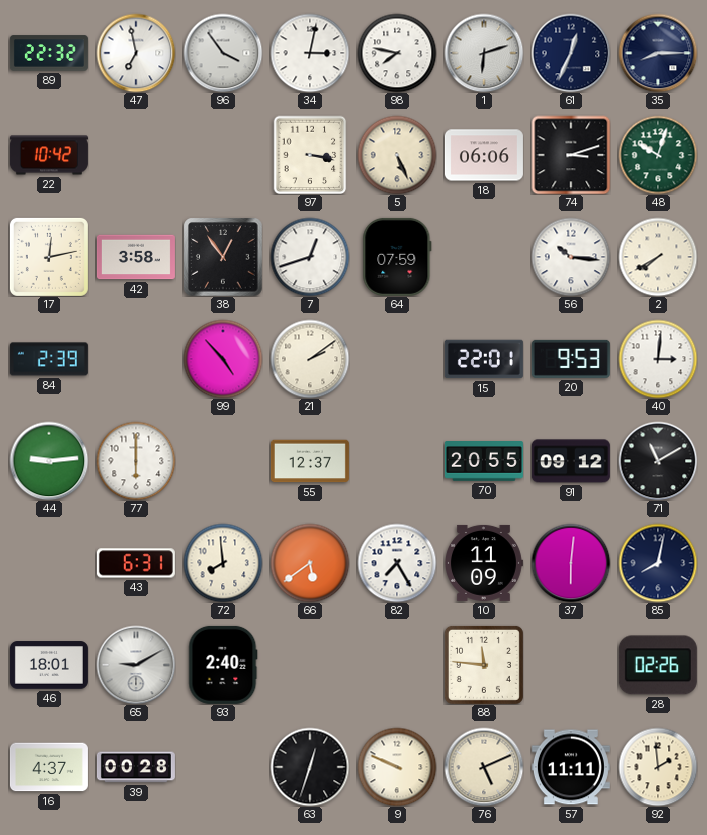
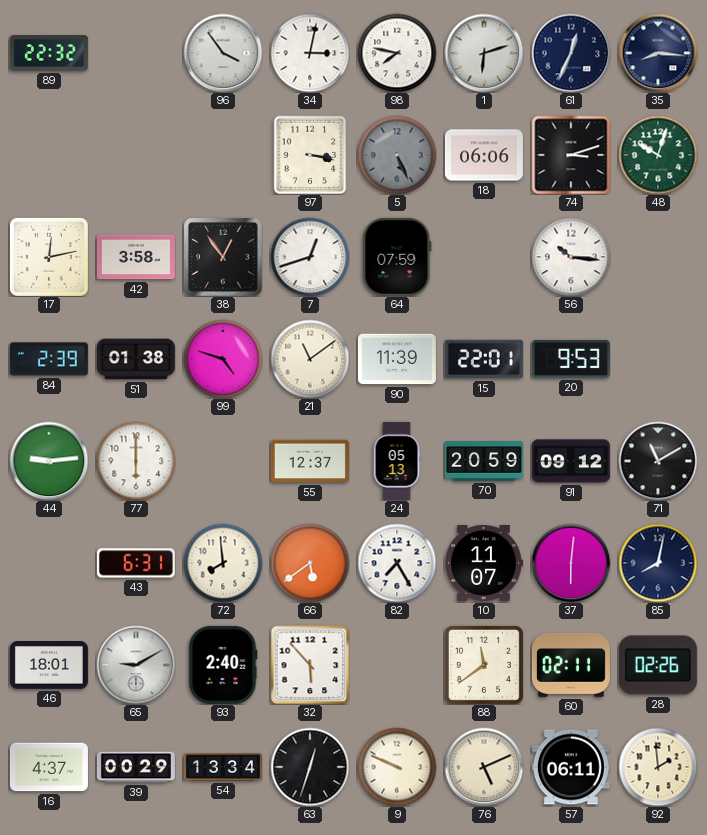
47: 6:58 -> none
35: 8:15 -> 8:16
22: 10:42 -> none
5 dial: cream -> grey
2: 7:40 -> none
51: none -> 01:38
99: 4:53 -> 4:48
21: 2:09 -> 11:09
90: none -> 11:39
40: 3:01 -> none
24: none -> 05:13
70: 20:55 -> 20:59
10: 11:09 -> 11:07
32: none -> 5:53
88: 11:46 -> 11:39
60: none -> 02:11
39: 00:28 -> 00:29
54: none -> 13:34
57: 11:11 -> 06:11
